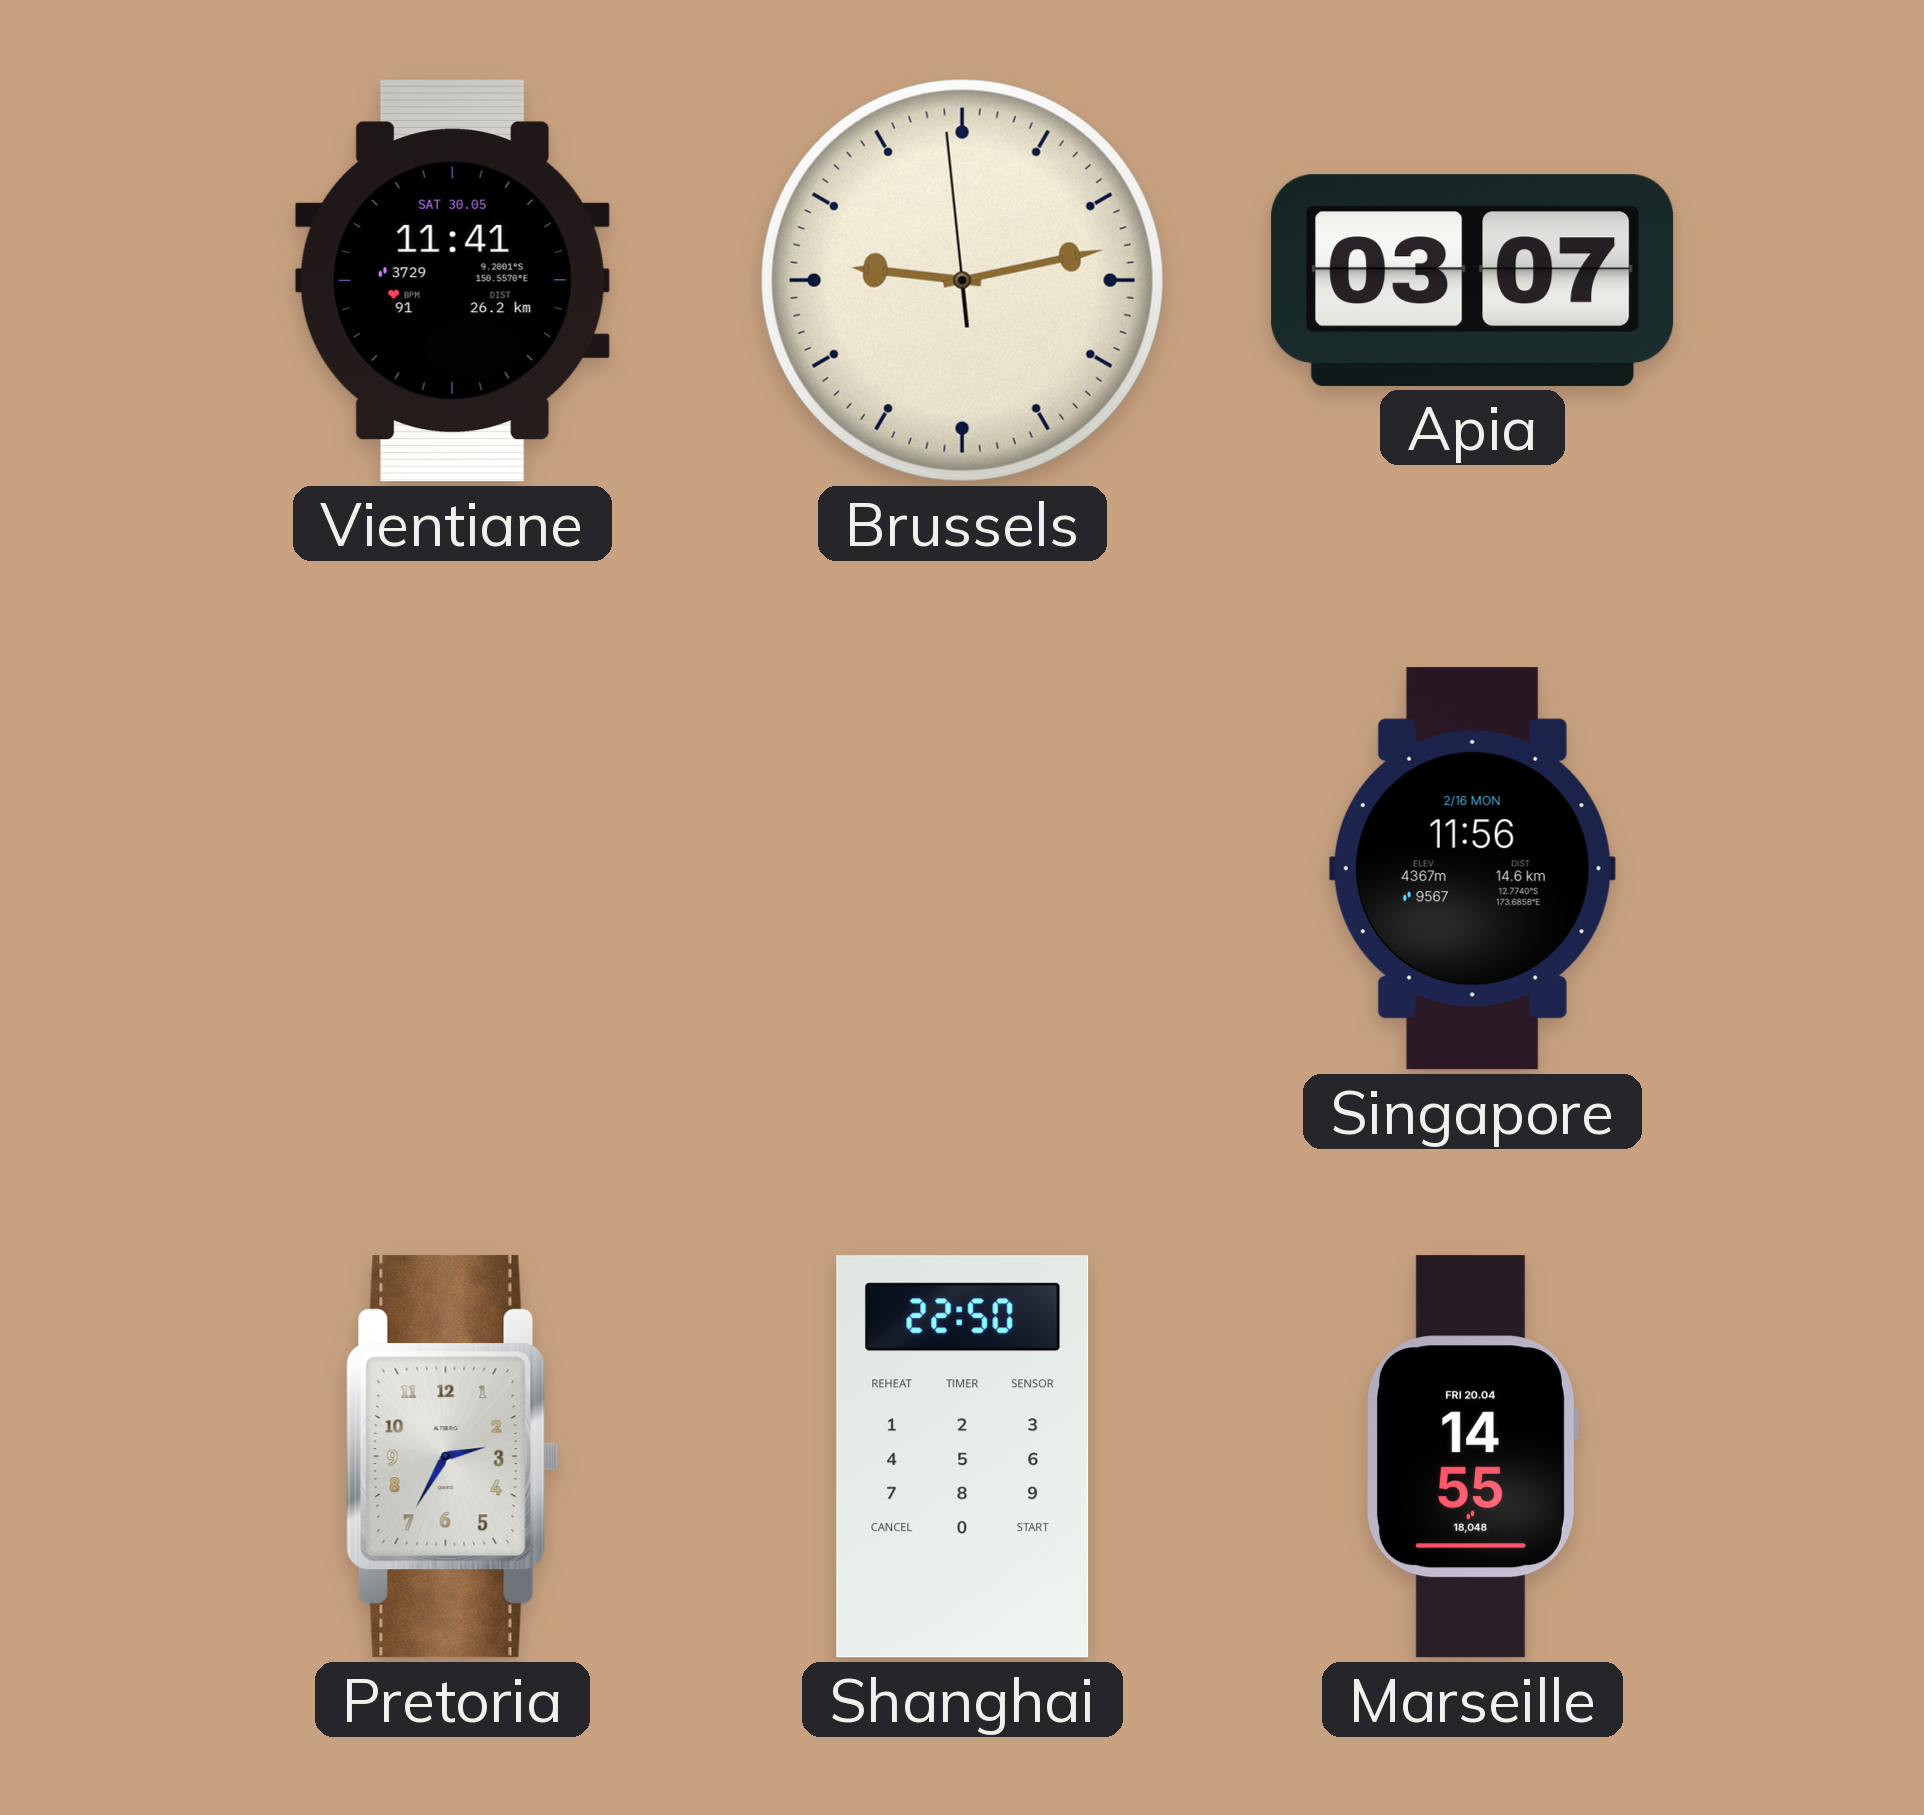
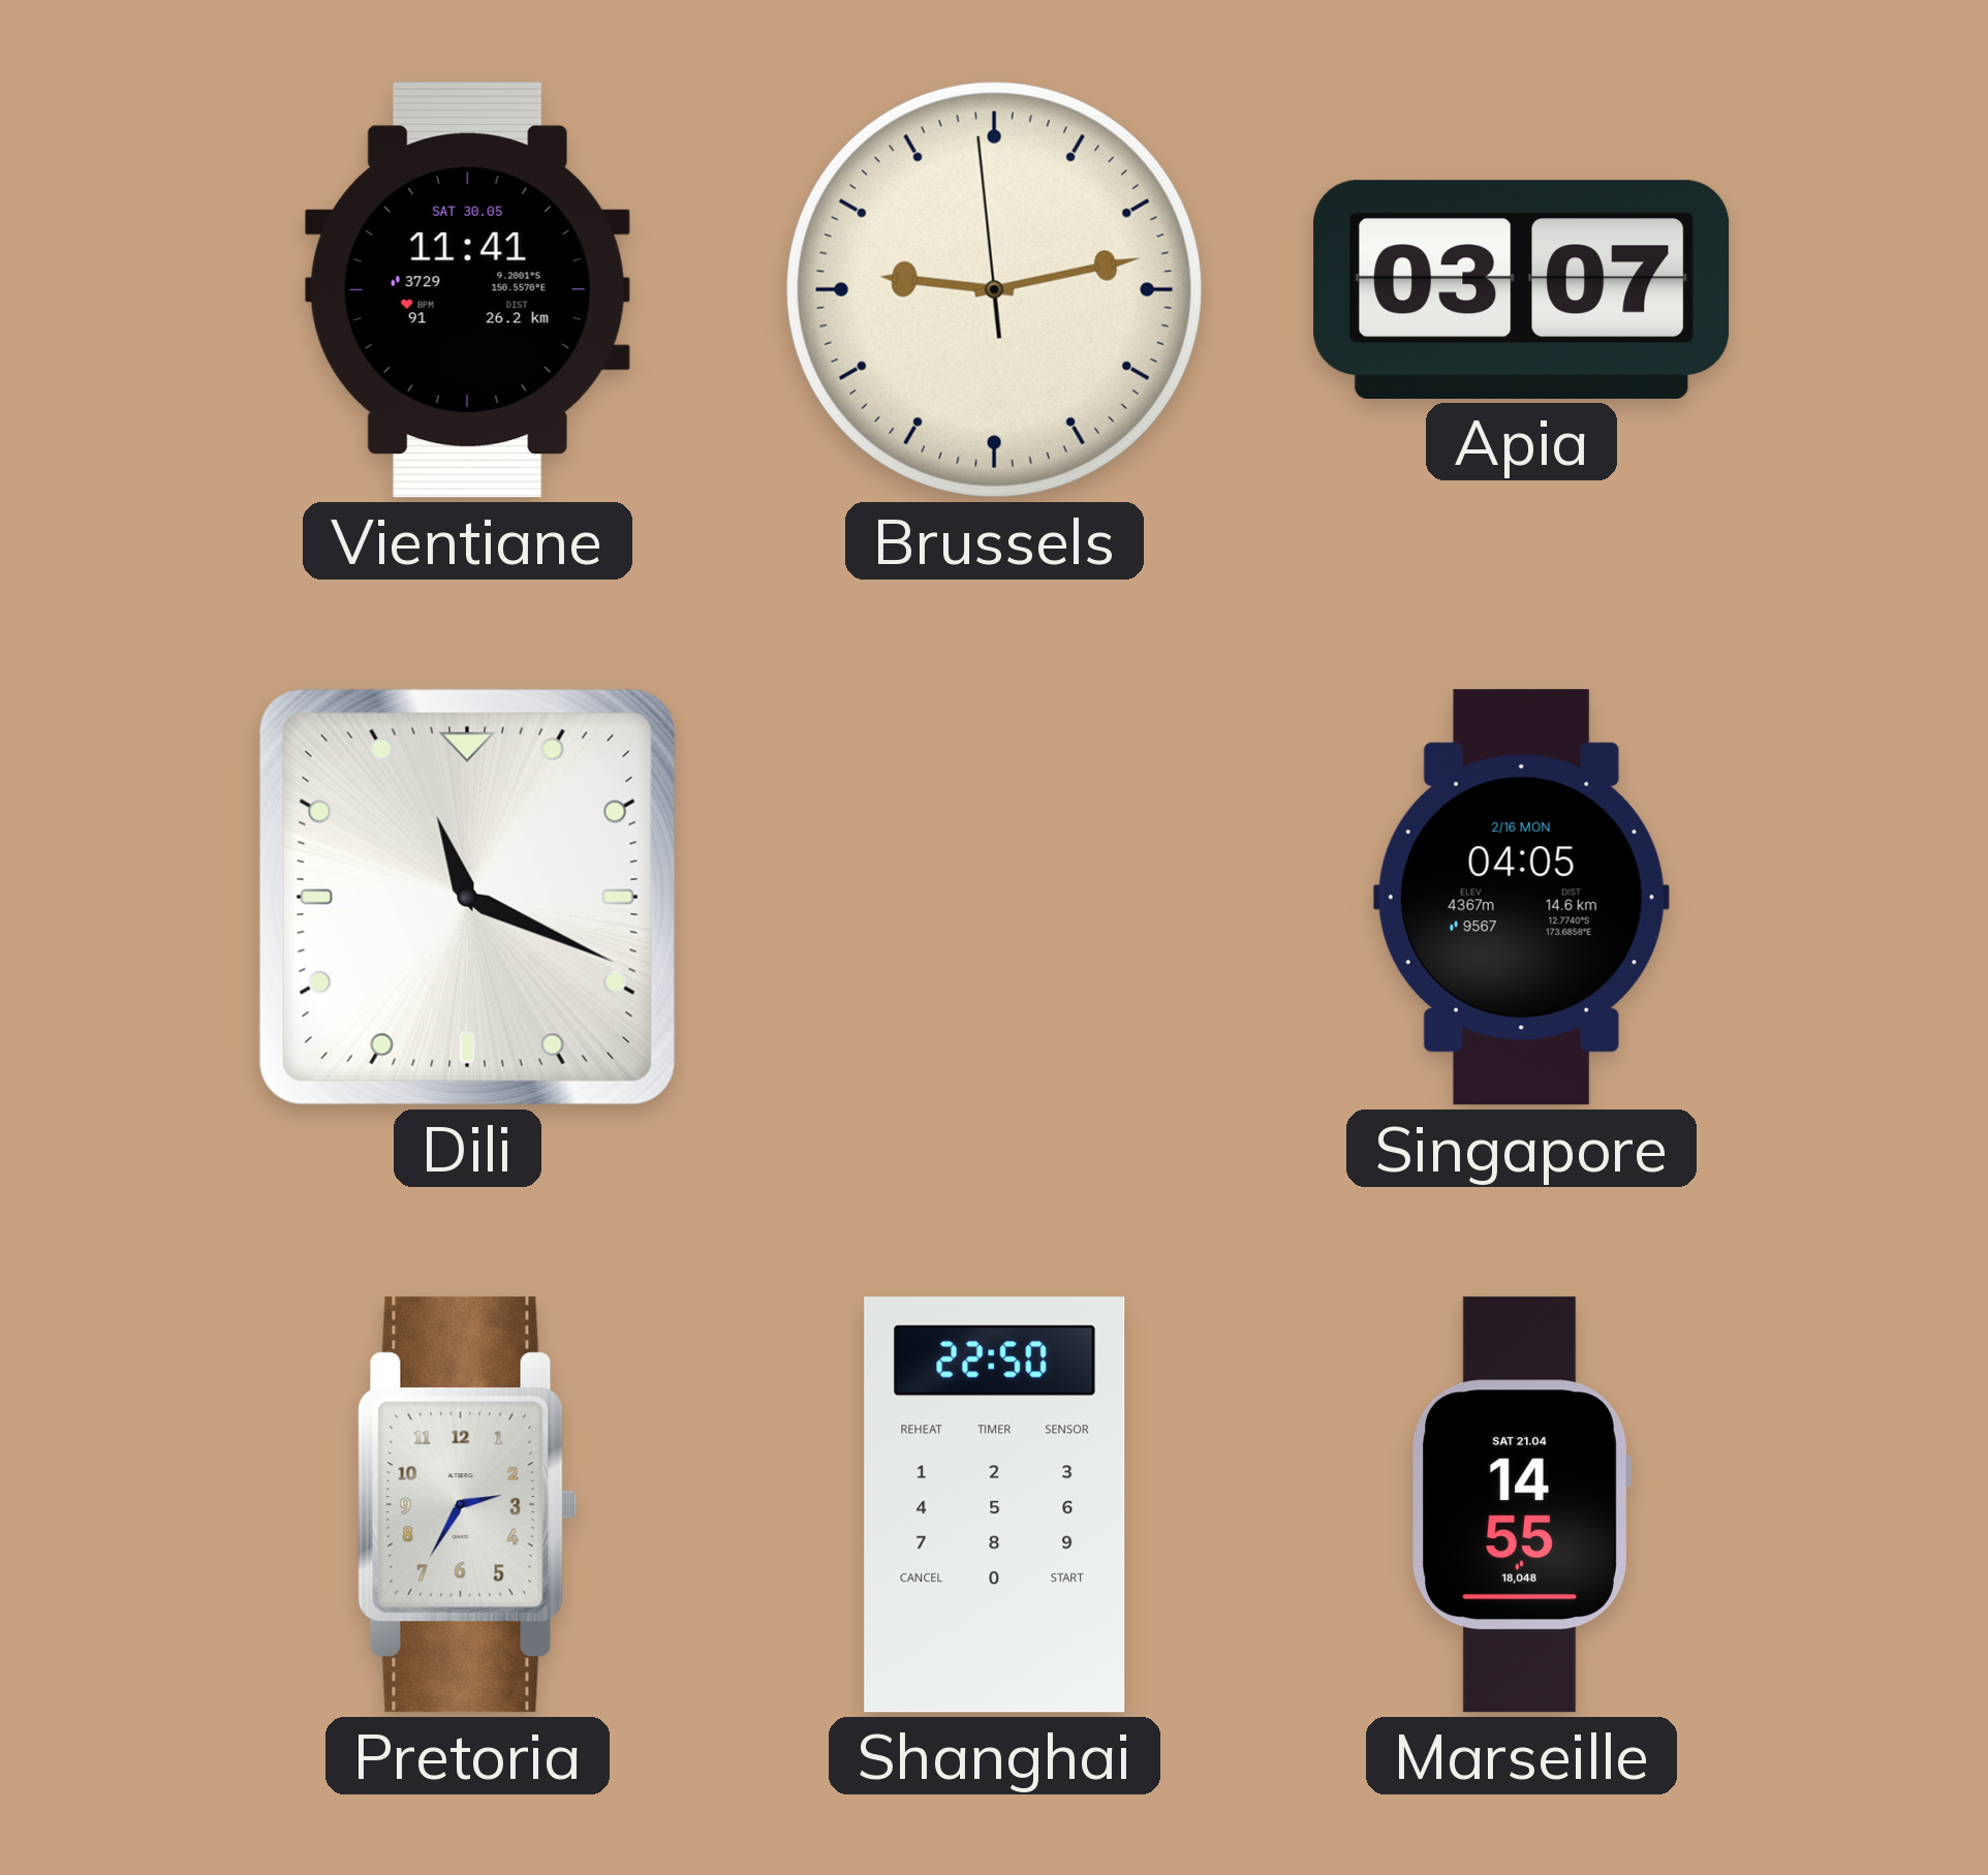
Dili: none -> 11:19
Singapore: 11:56 -> 04:05
Marseille date: FRI 20.04 -> SAT 21.04
